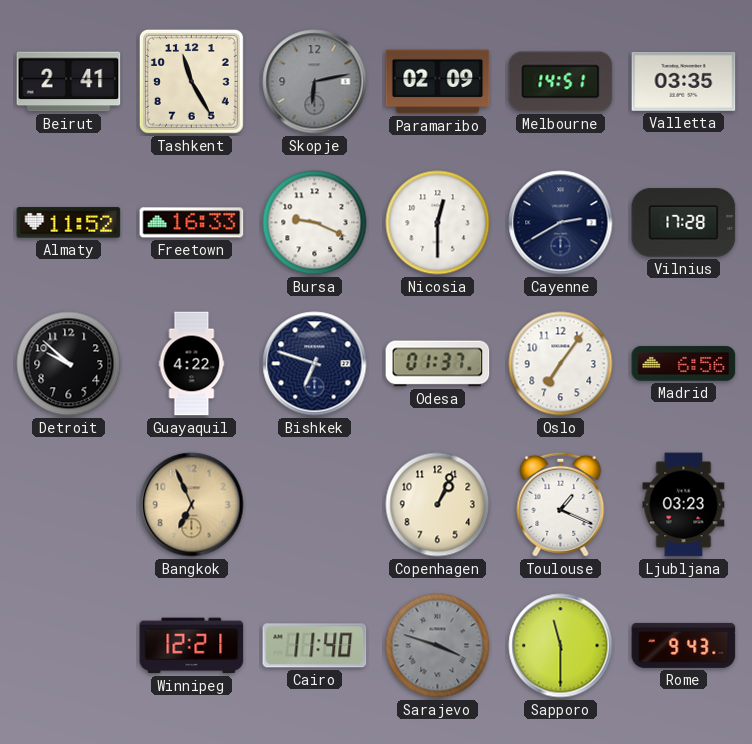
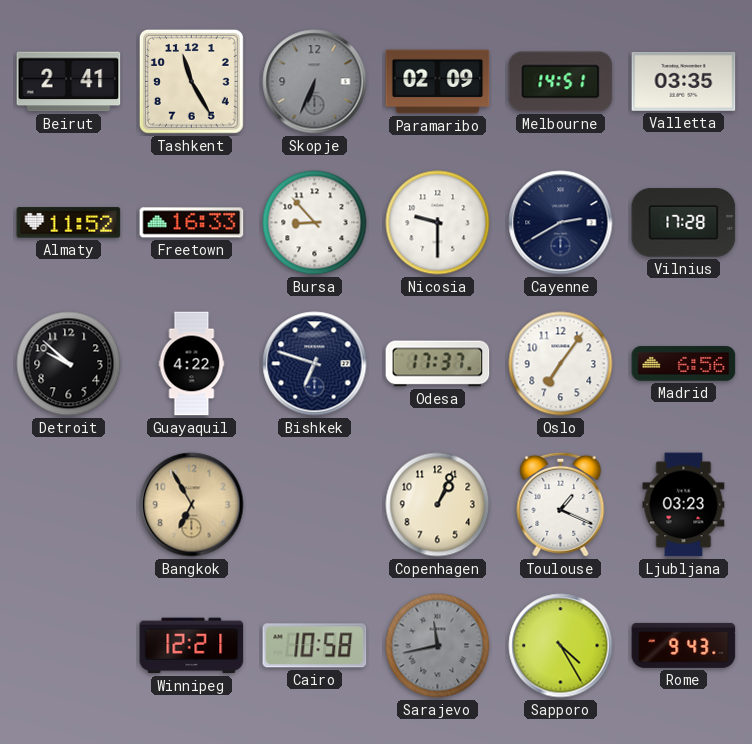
Skopje: 6:13 -> 6:34
Bursa: 9:19 -> 8:53
Nicosia: 12:30 -> 9:30
Odesa: 01:37 -> 17:37
Bangkok: 6:56 -> 6:55
Cairo: 11:40 -> 10:58
Sarajevo: 3:48 -> 11:43
Sapporo: 11:30 -> 4:25
